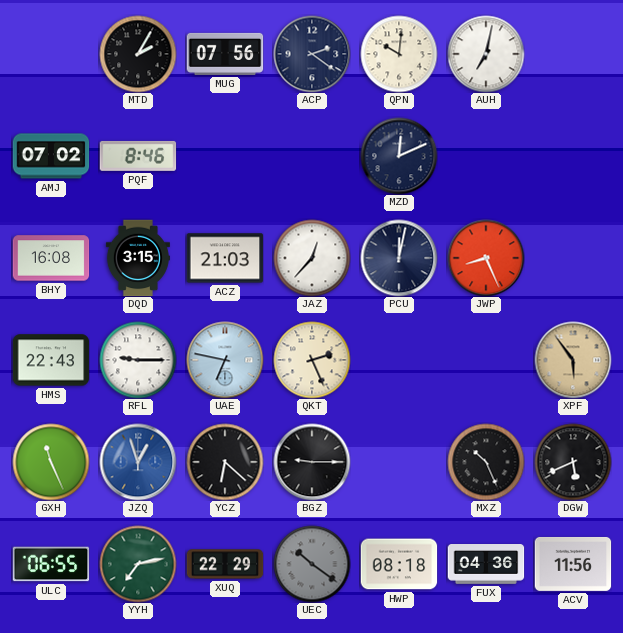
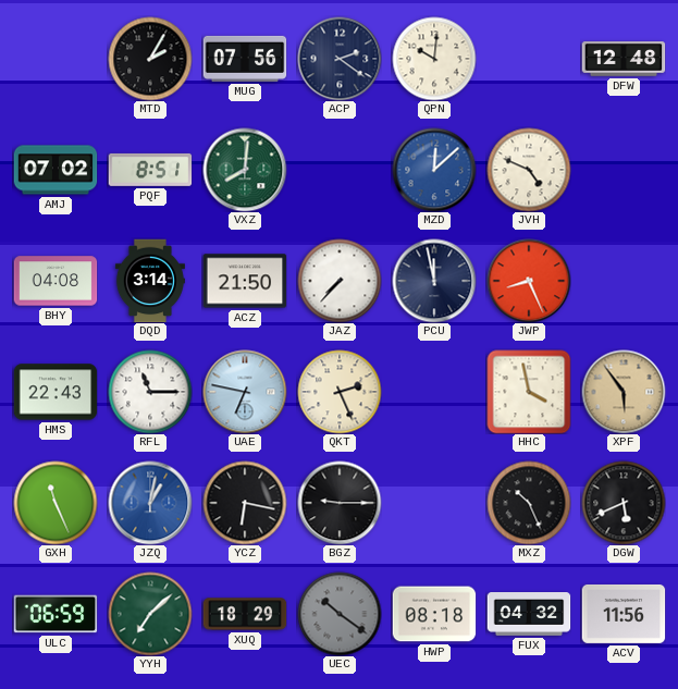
AUH: 7:02 -> none
DFW: none -> 12:48
PQF: 8:46 -> 8:51
VXZ: none -> 8:01
MZD: 12:11 -> 12:08
MZD dial: navy -> blue
JVH: none -> 4:49
BHY: 16:08 -> 04:08
DQD: 3:15 -> 3:14
ACZ: 21:03 -> 21:50
JAZ: 12:37 -> 7:37
PCU: 12:02 -> 11:58
RFL: 9:15 -> 11:15
HHC: none -> 3:58
JZQ: 12:57 -> 1:02
YCZ: 6:22 -> 6:17
ULC: 06:55 -> 06:59
YYH: 7:13 -> 7:08
XUQ: 22:29 -> 18:29
FUX: 04:36 -> 04:32
